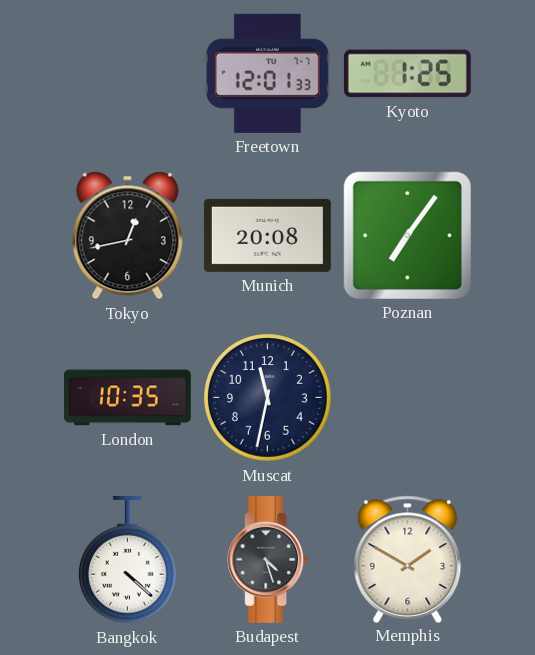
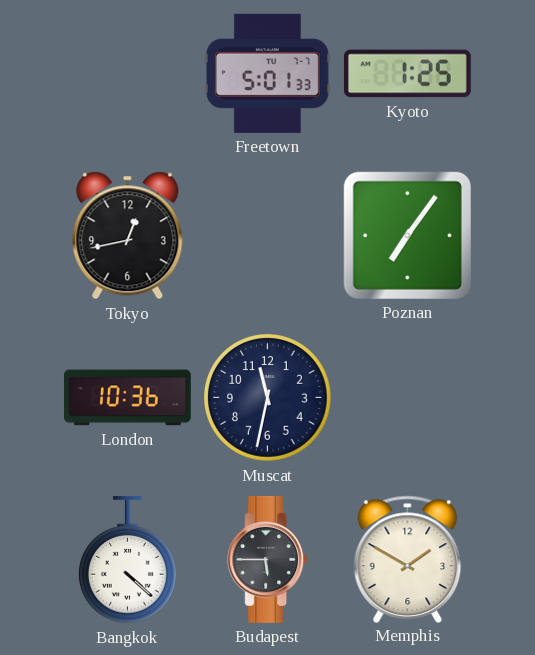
Freetown: 12:01 -> 5:01
Munich: 20:08 -> none
London: 10:35 -> 10:36
Budapest: 4:27 -> 5:45
